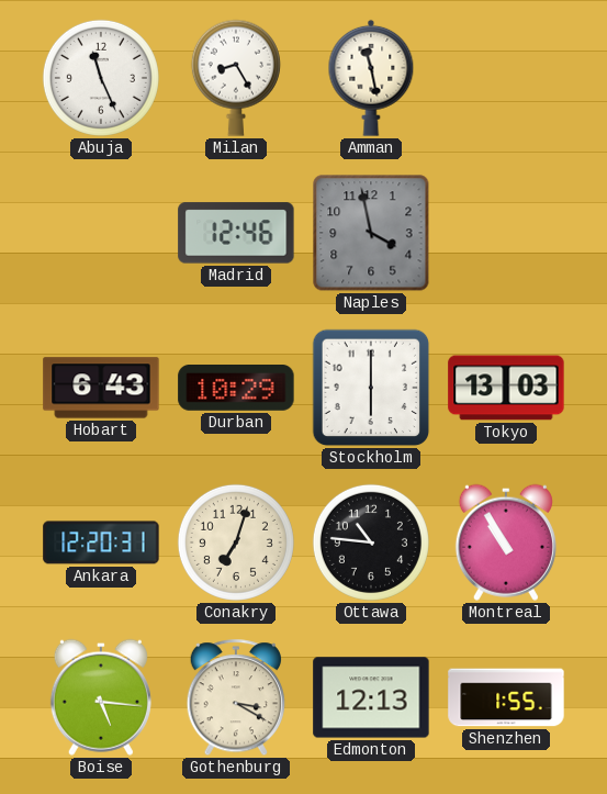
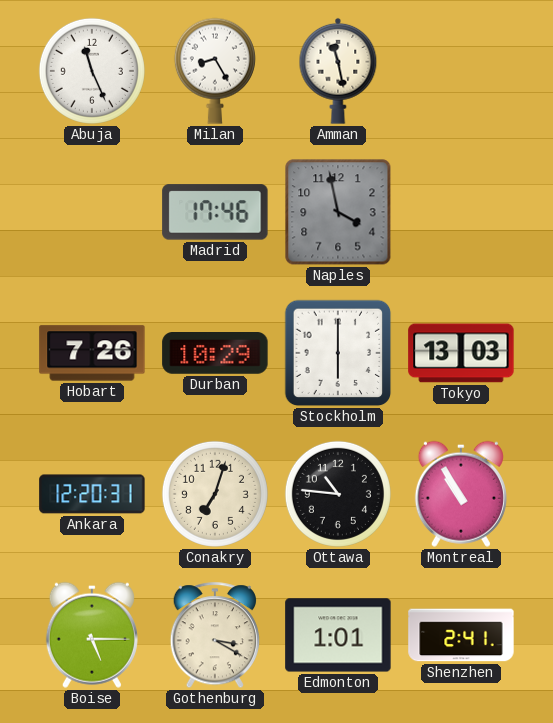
Madrid: 12:46 -> 17:46
Hobart: 6:43 -> 7:26
Boise: 5:16 -> 5:15
Edmonton: 12:13 -> 1:01
Shenzhen: 1:55 -> 2:41
